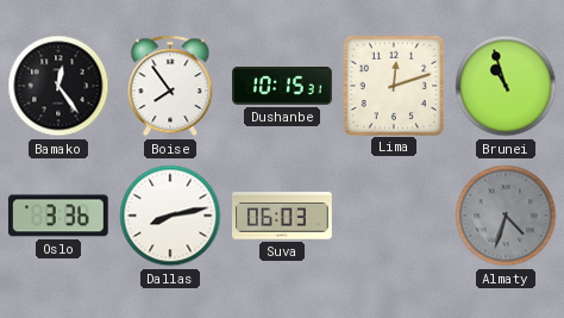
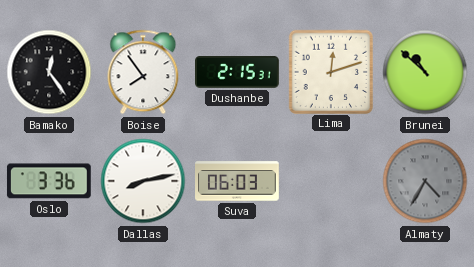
Dushanbe: 10:15 -> 2:15
Brunei: 10:57 -> 10:52
Almaty: 4:33 -> 4:35
